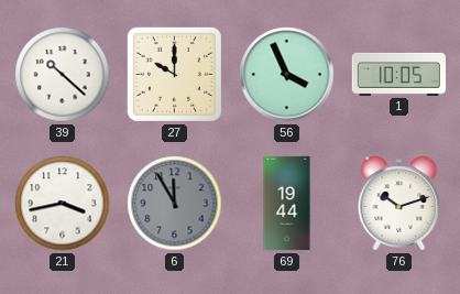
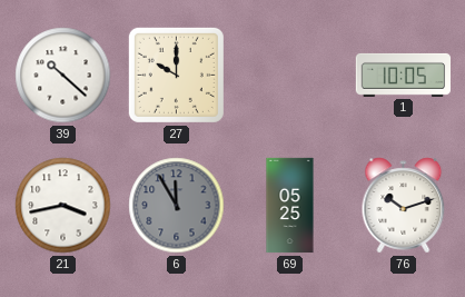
56: 3:56 -> none
69: 19:44 -> 05:25
